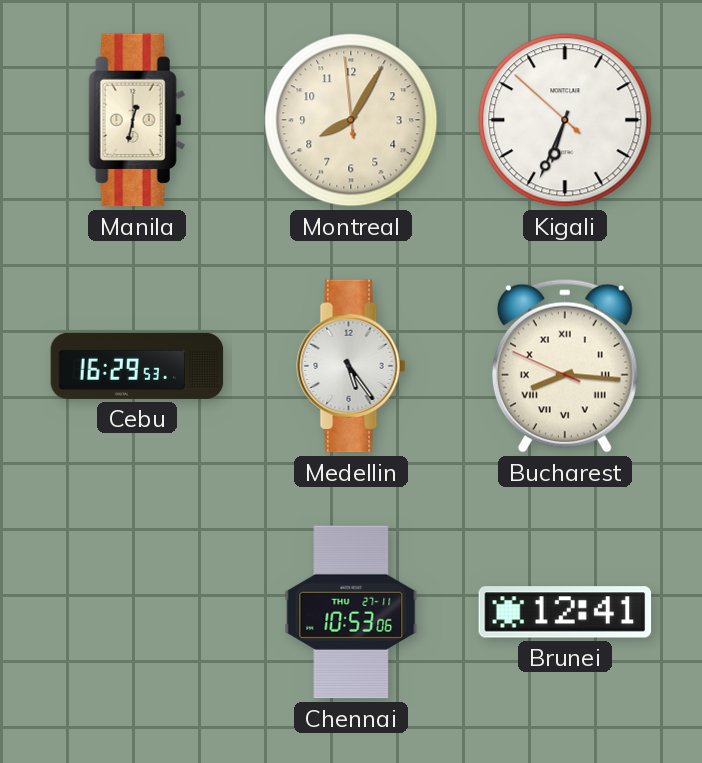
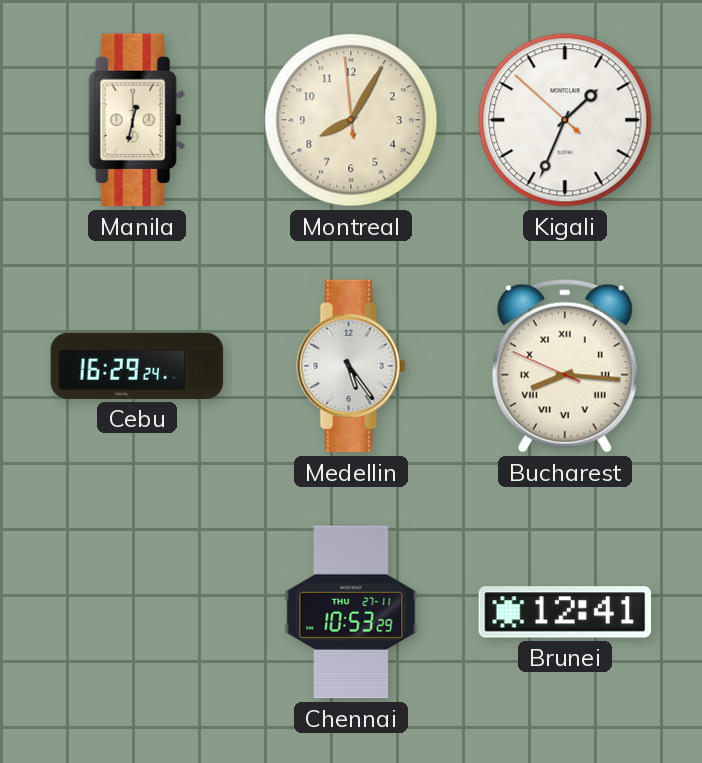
Kigali: 6:33 -> 1:33
Cebu: 16:29:53 -> 16:29:24
Chennai: 10:53:06 -> 10:53:29
